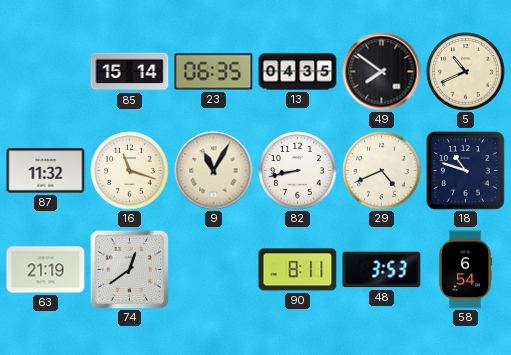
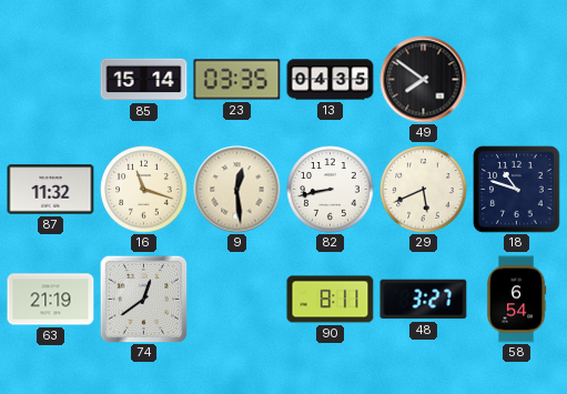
23: 06:35 -> 03:35
5: 10:41 -> none
9: 11:05 -> 12:29
29: 4:41 -> 5:41
48: 3:53 -> 3:27
